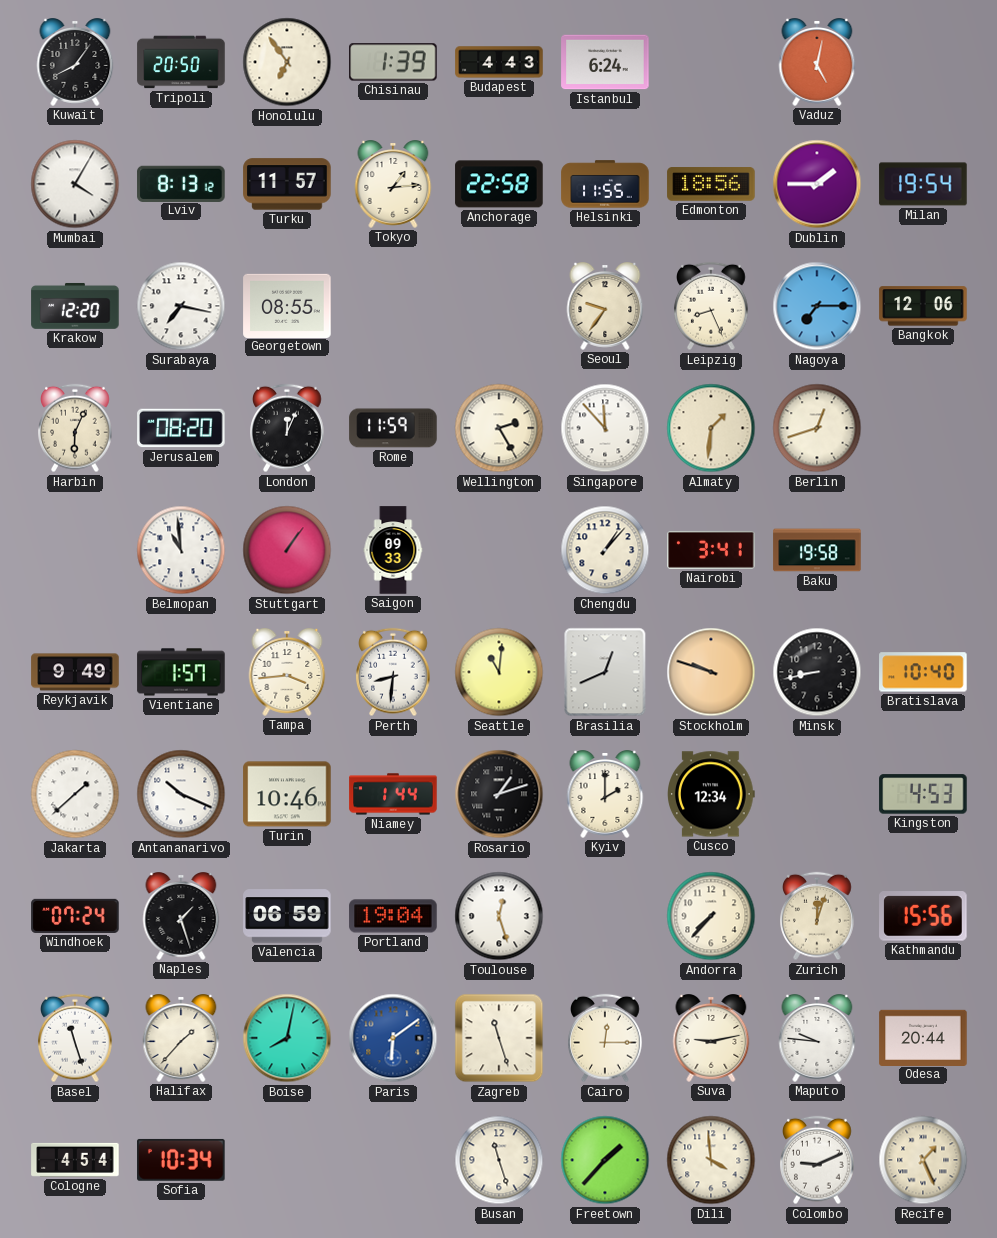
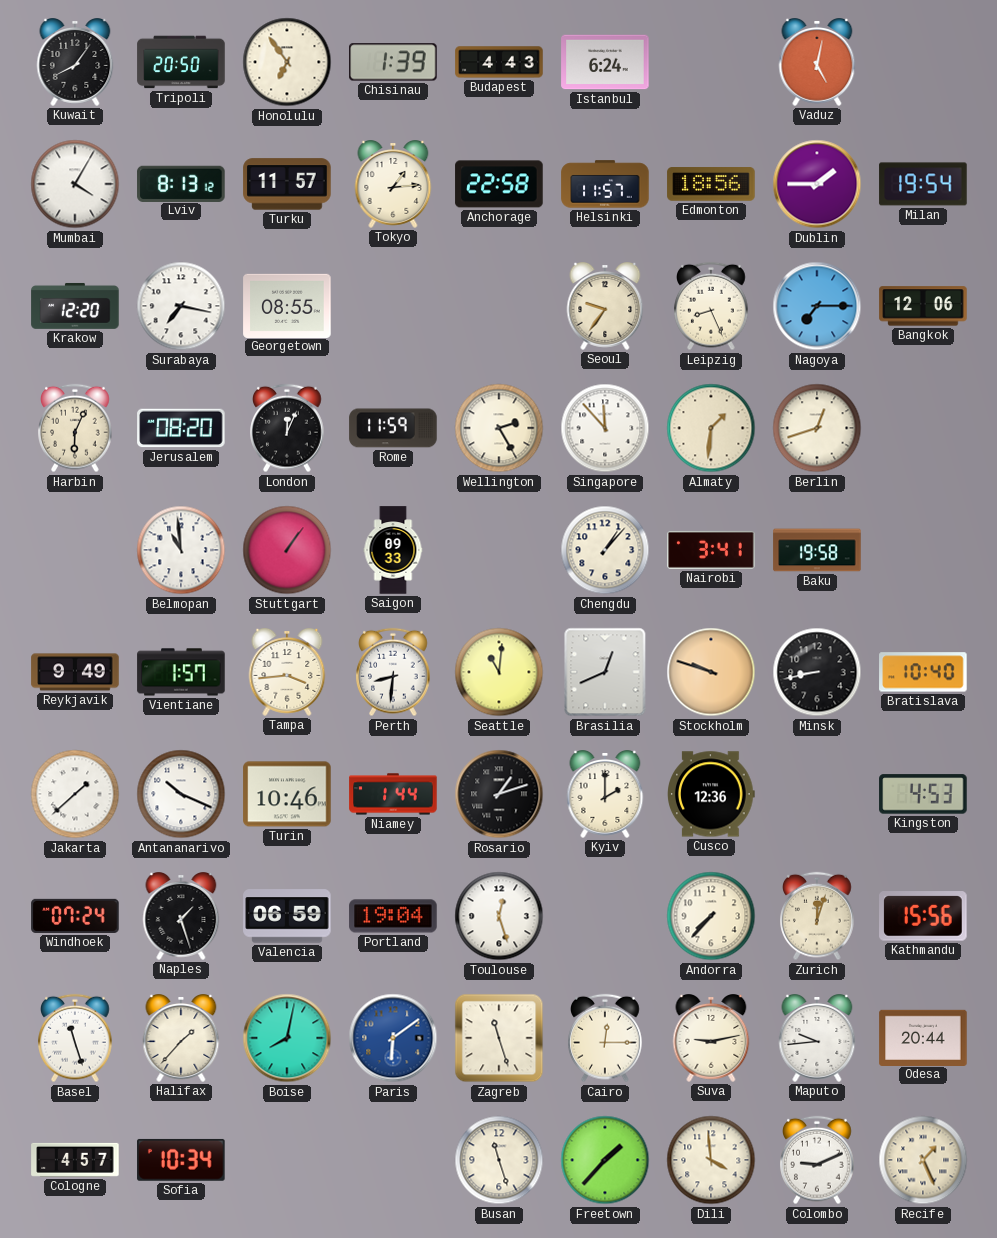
Helsinki: 11:55 -> 11:57
Cusco: 12:34 -> 12:36
Maputo: 9:46 -> 9:44
Cologne: 4:54 -> 4:57
